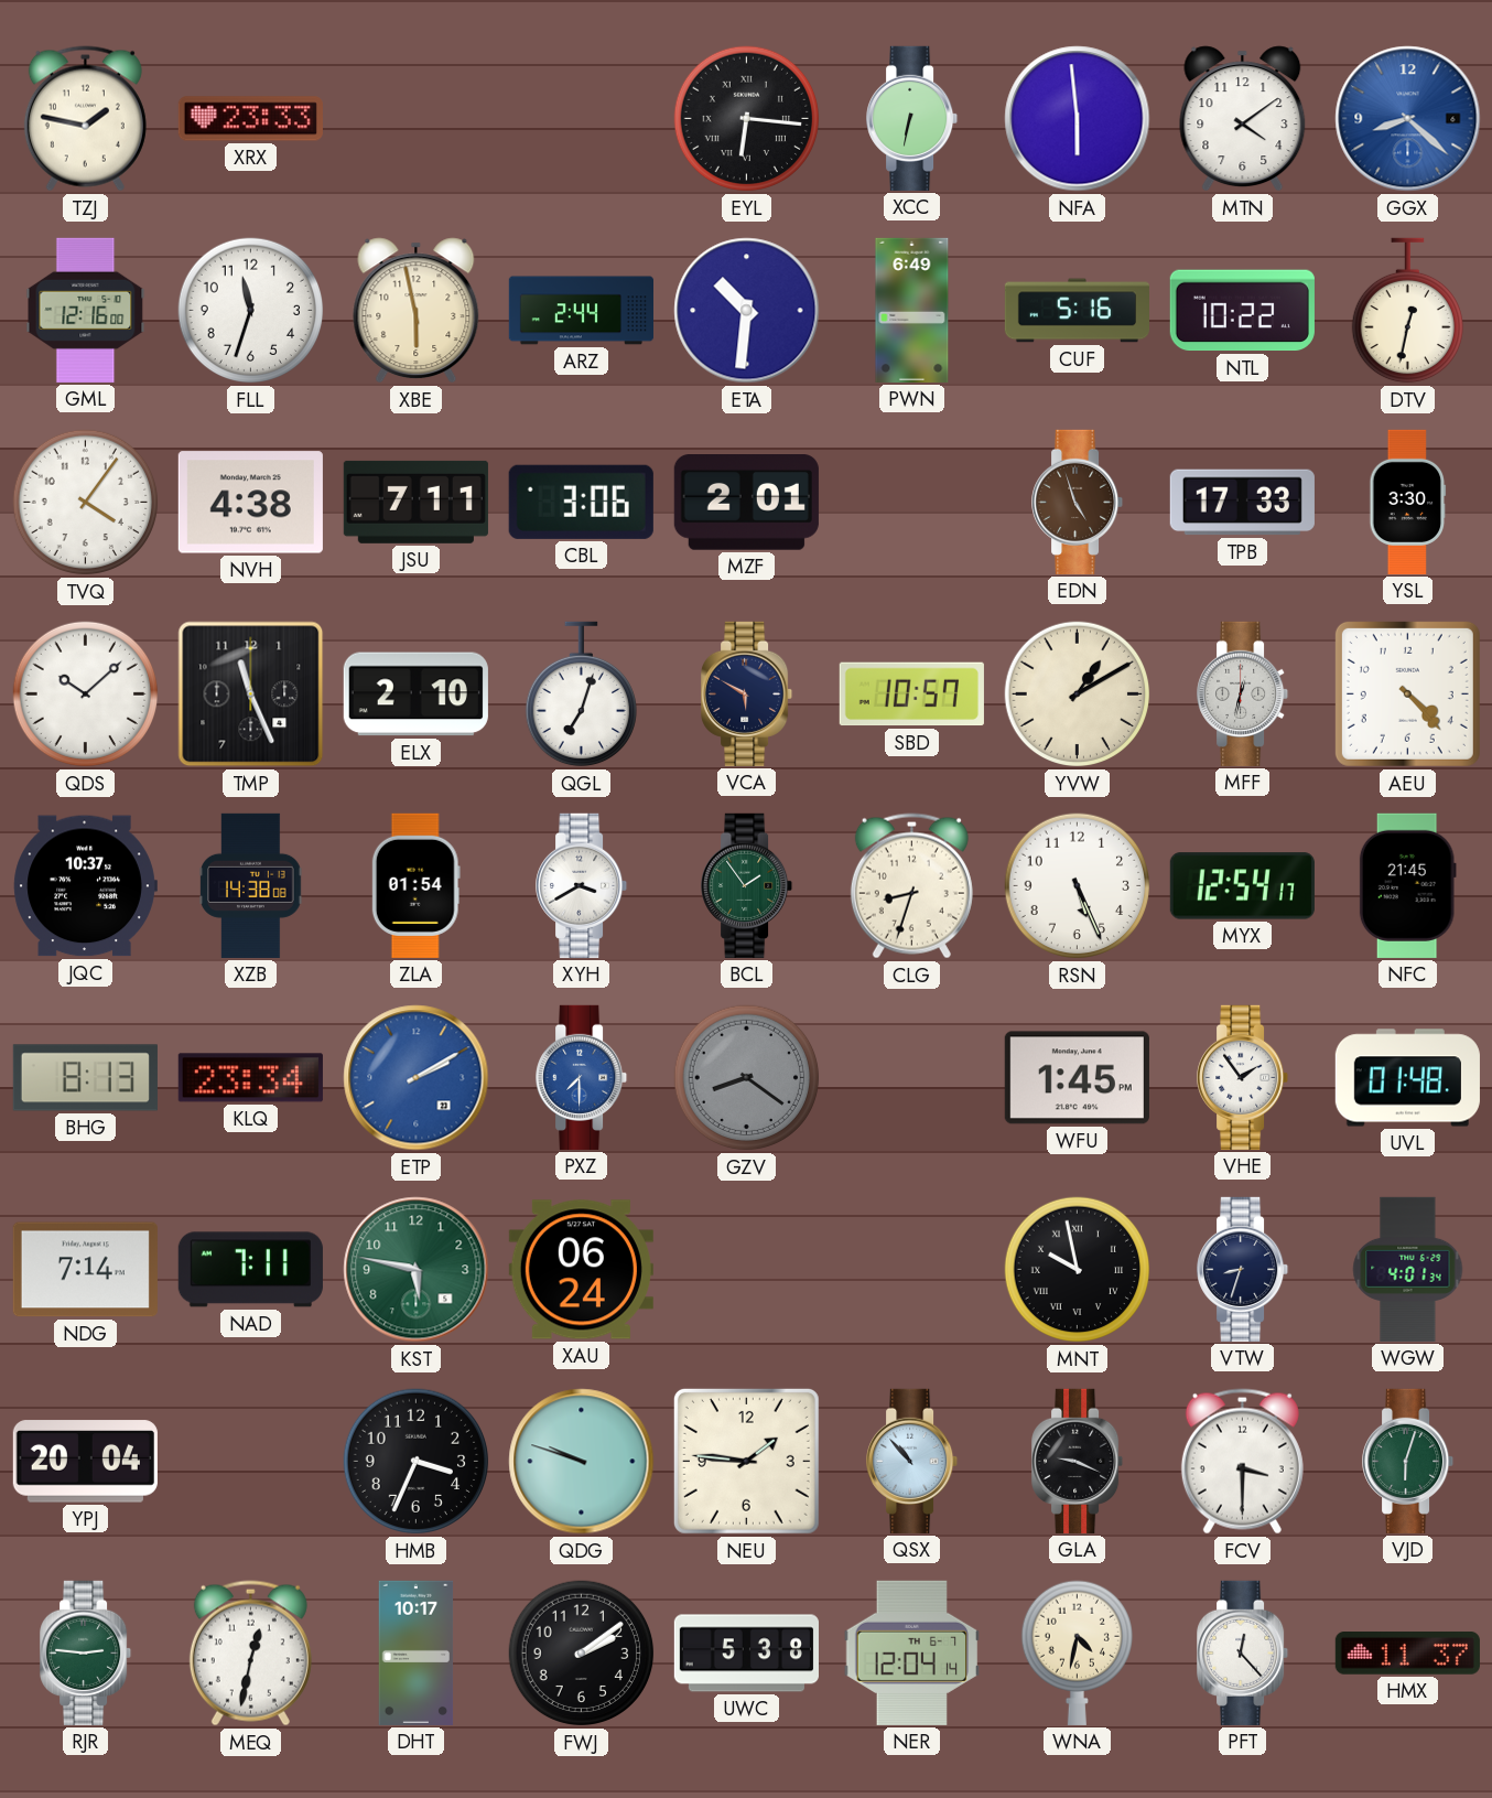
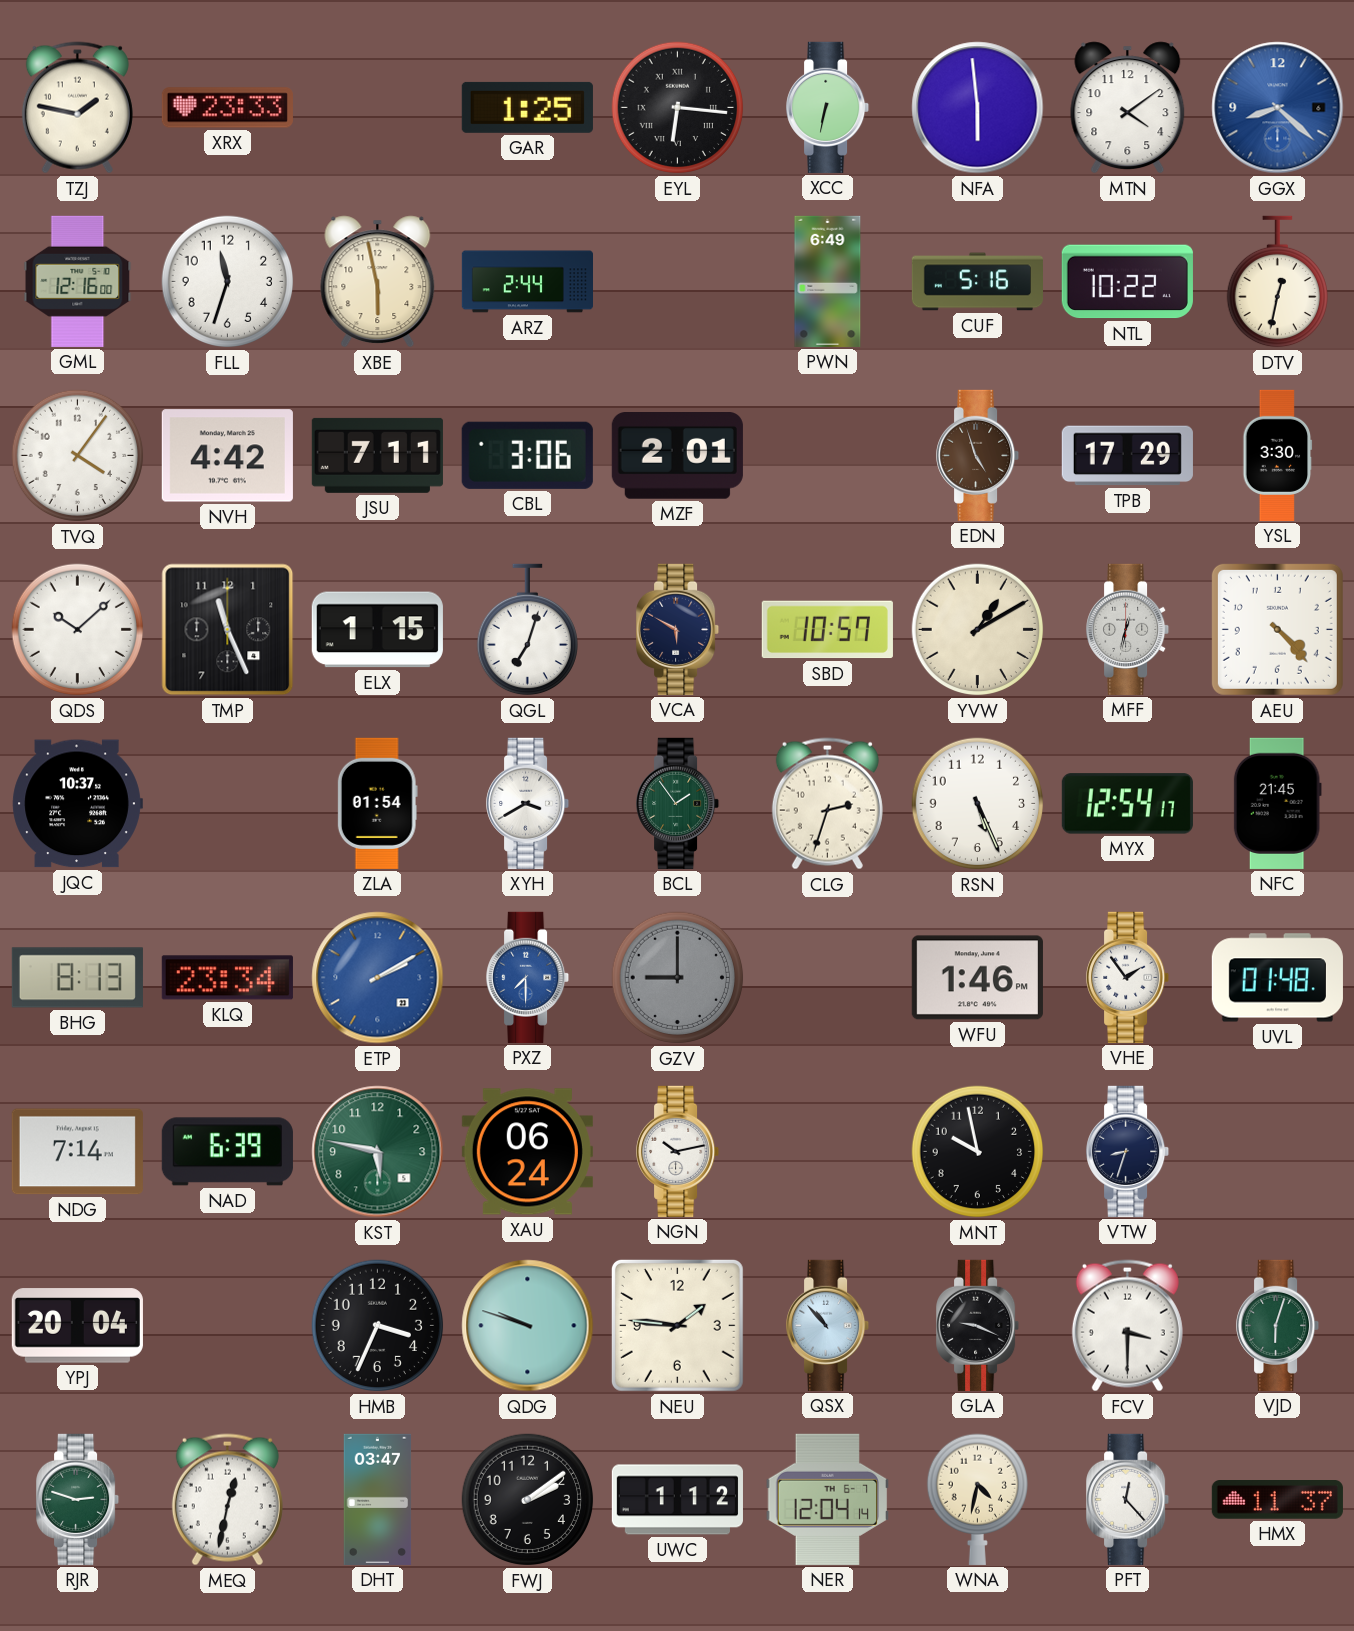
GAR: none -> 1:25
ETA: 10:31 -> none
NVH: 4:38 -> 4:42
TPB: 17:33 -> 17:29
ELX: 2:10 -> 1:15
XZB: 14:38 -> none
CLG: 8:33 -> 2:33
GZV: 8:21 -> 9:00
WFU: 1:45 -> 1:46
NAD: 7:11 -> 6:39
NGN: none -> 10:13
MNT numerals: Roman -> Arabic
WGW: 4:01 -> none
RJR: 2:46 -> 2:48
DHT: 10:17 -> 03:47
UWC: 5:38 -> 1:12
